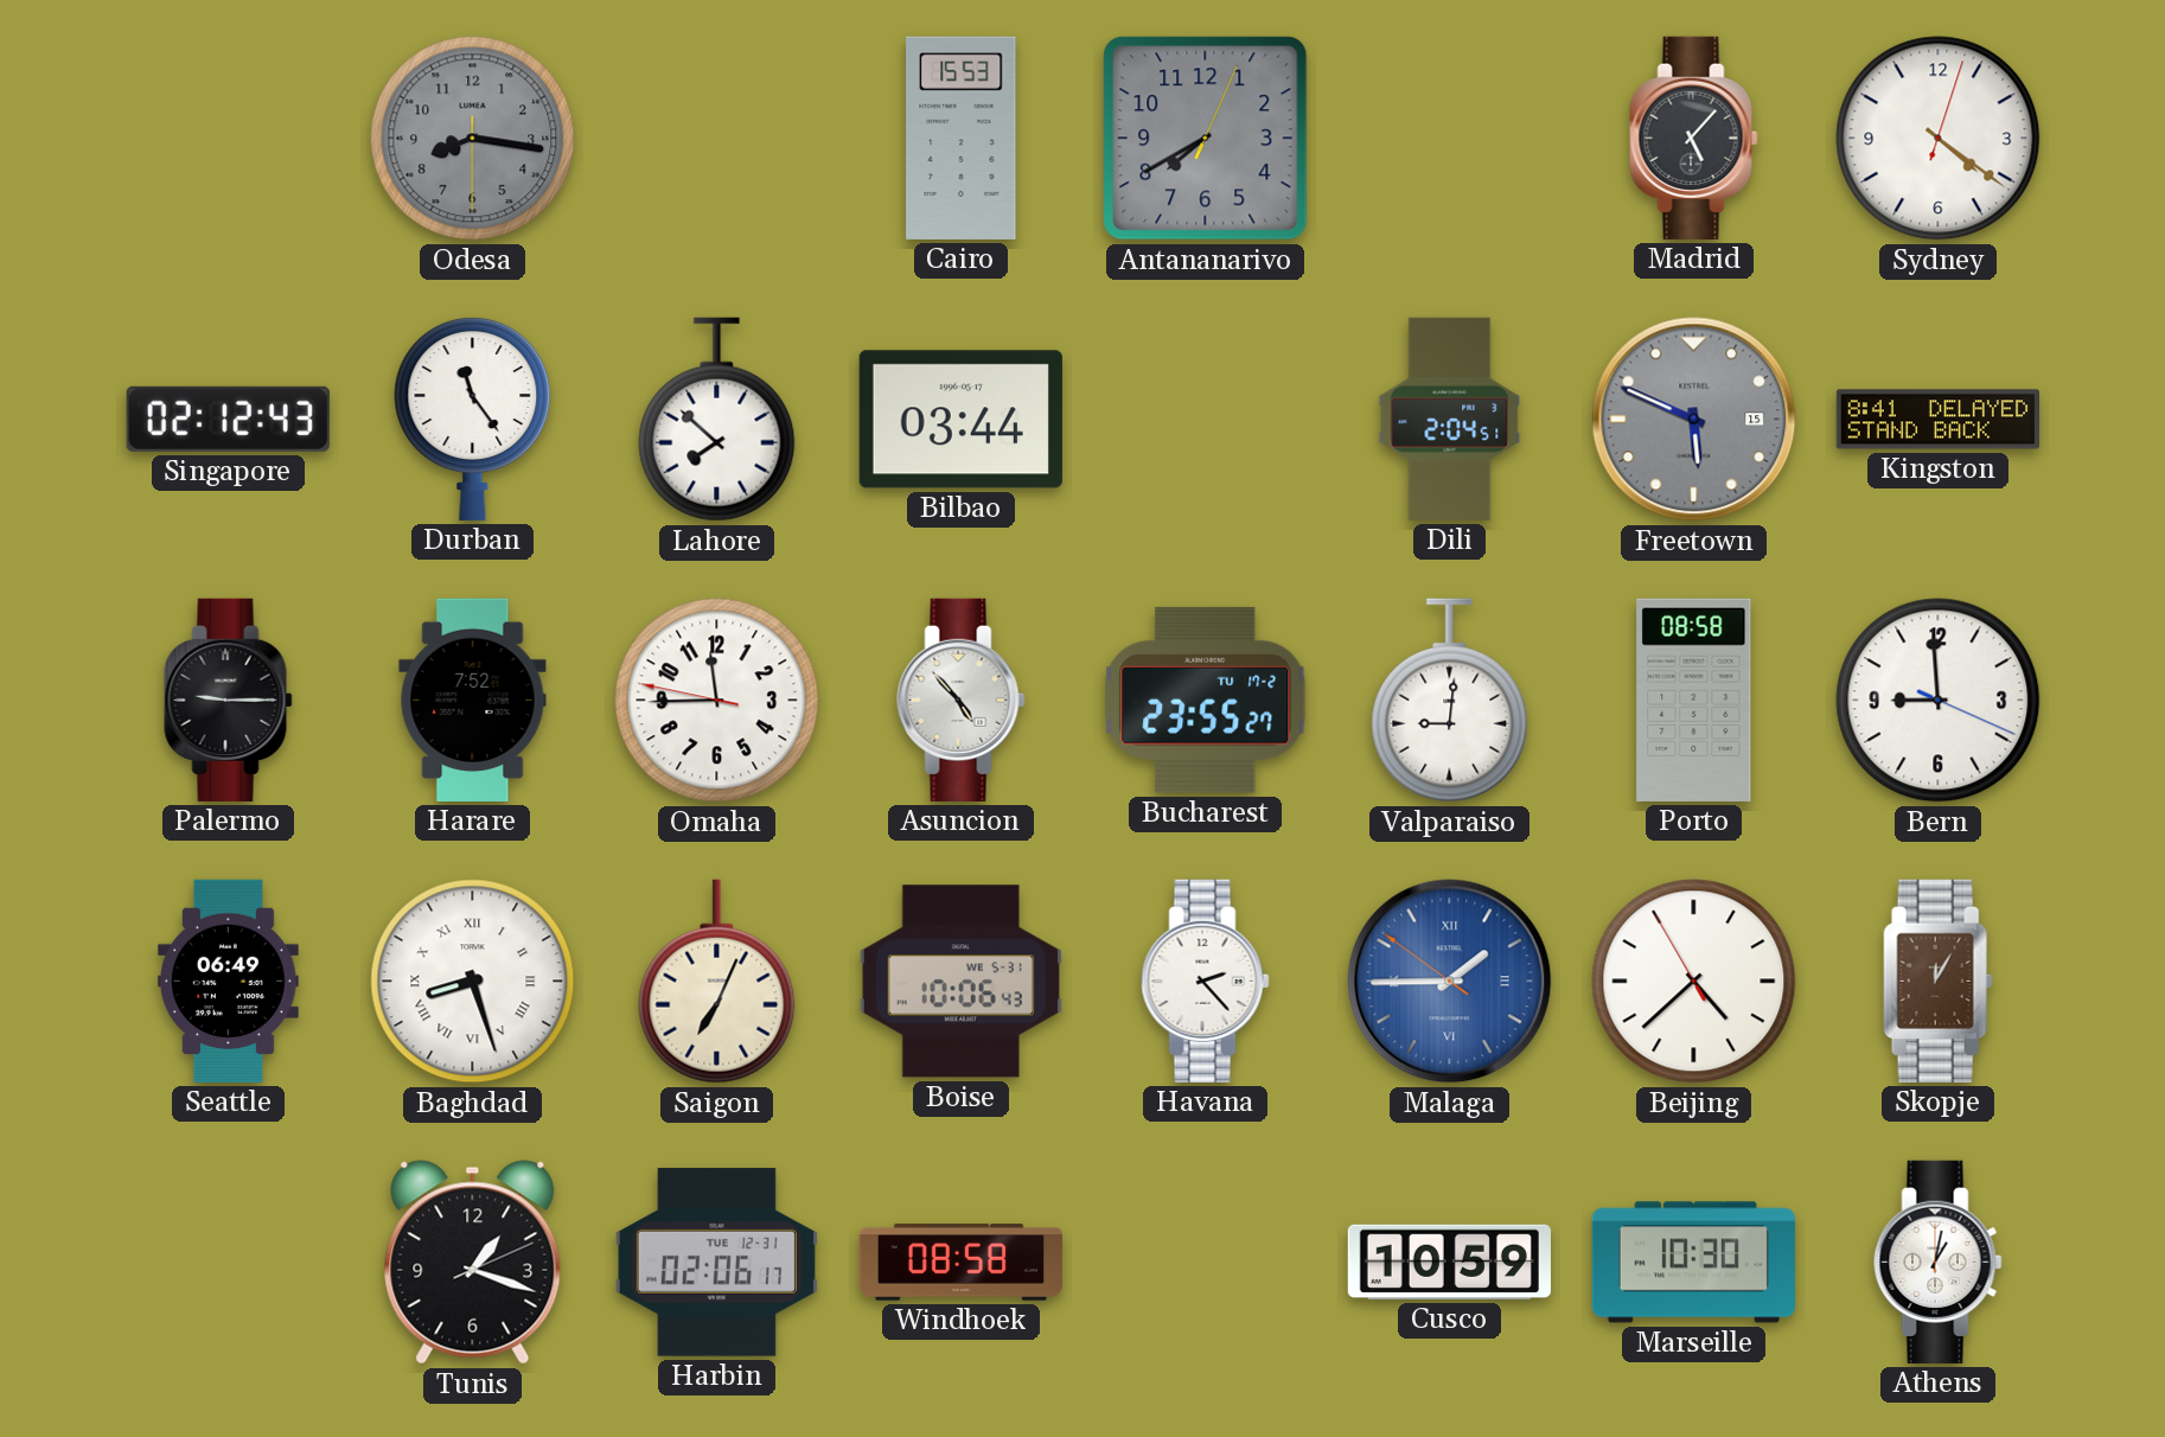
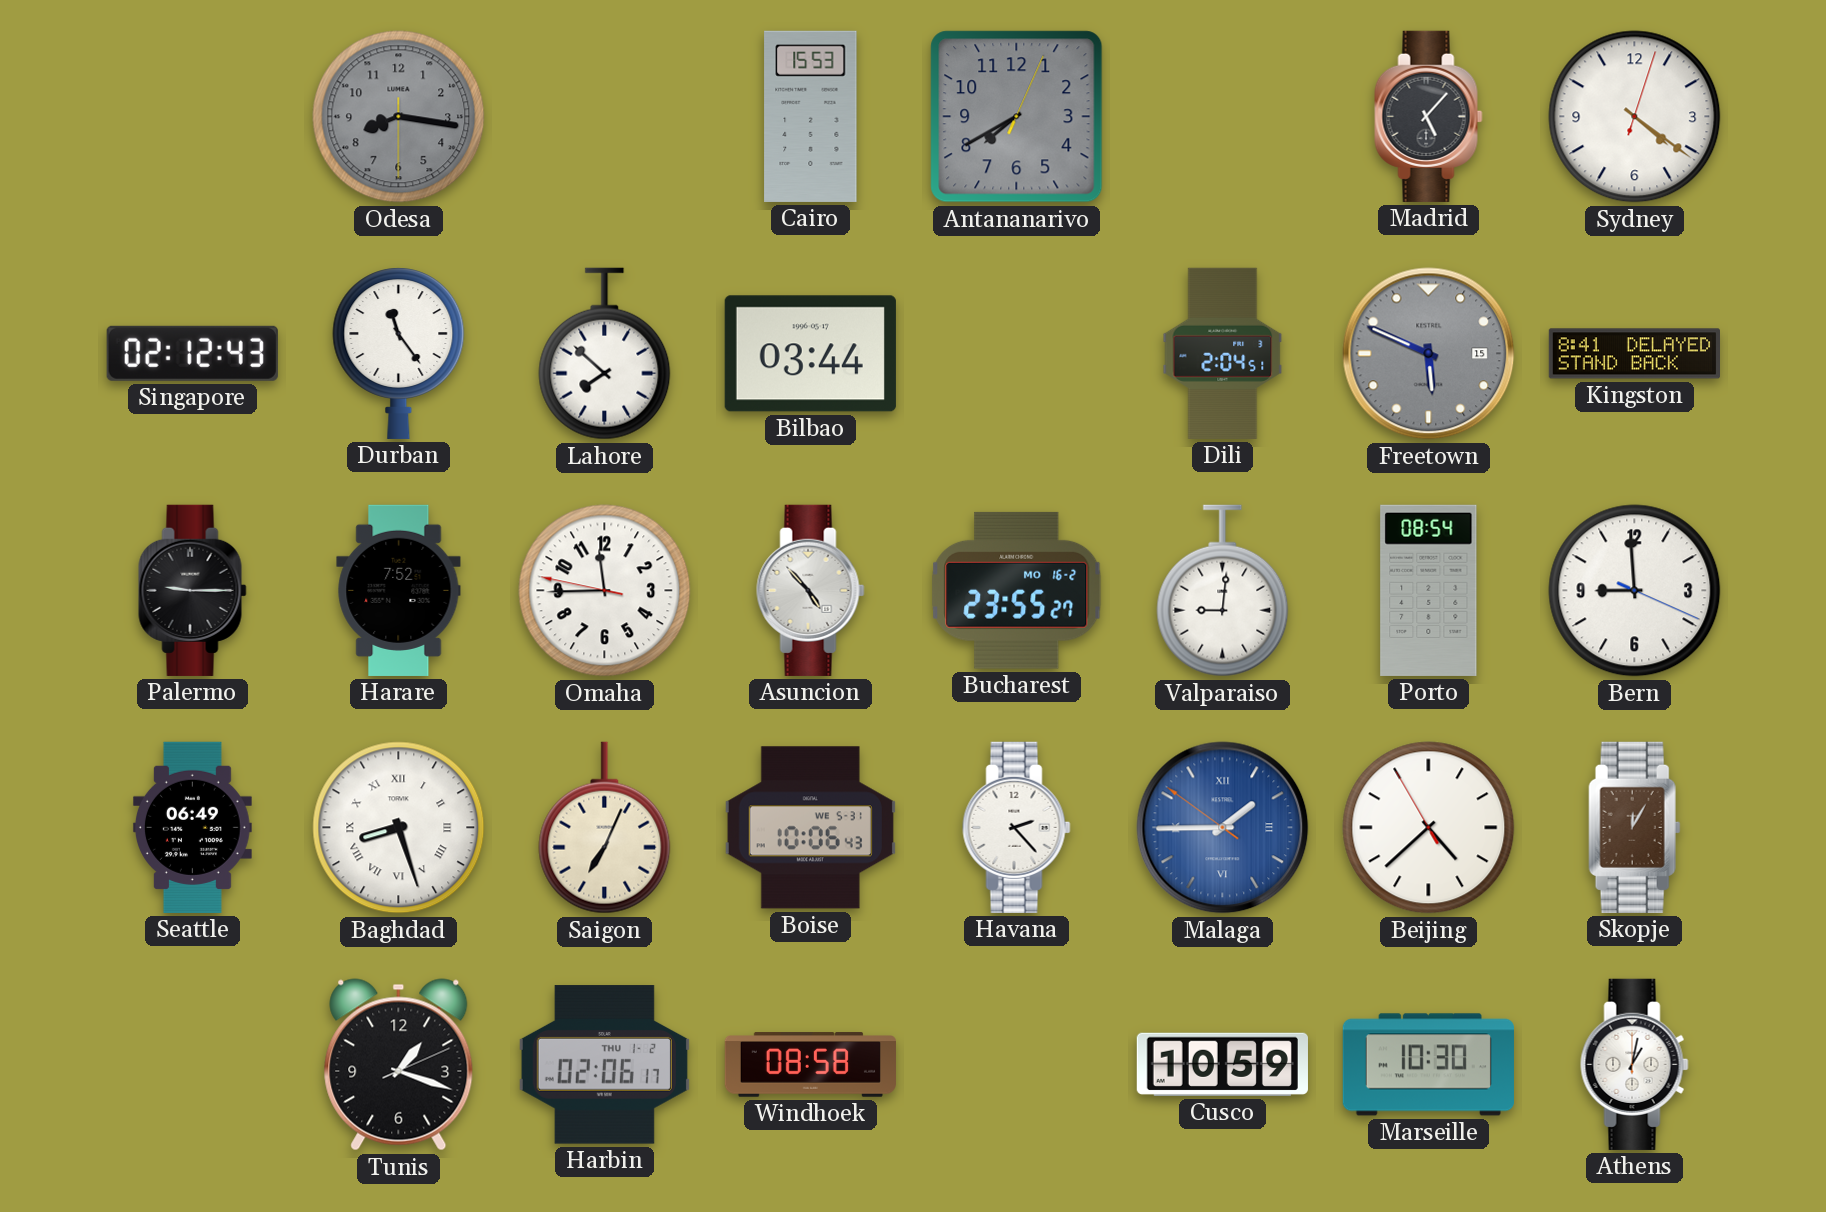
Bucharest date: TU 17-2 -> MO 16-2
Porto: 08:58 -> 08:54
Harbin date: TUE 12-31 -> THU 1-2
